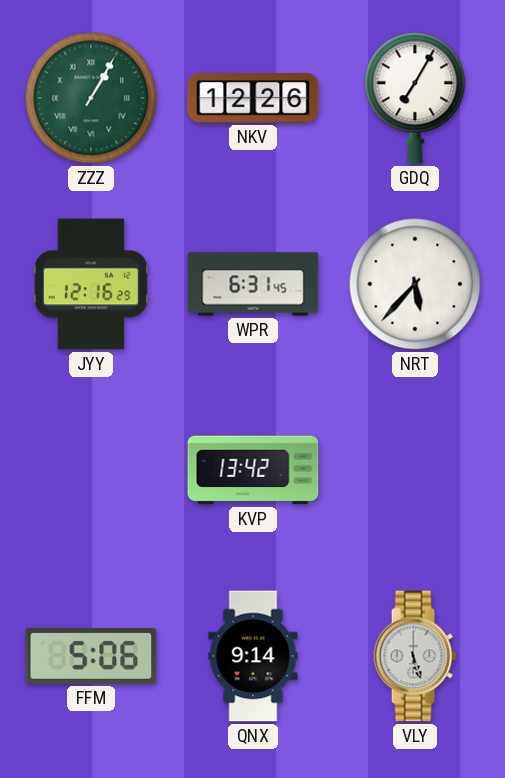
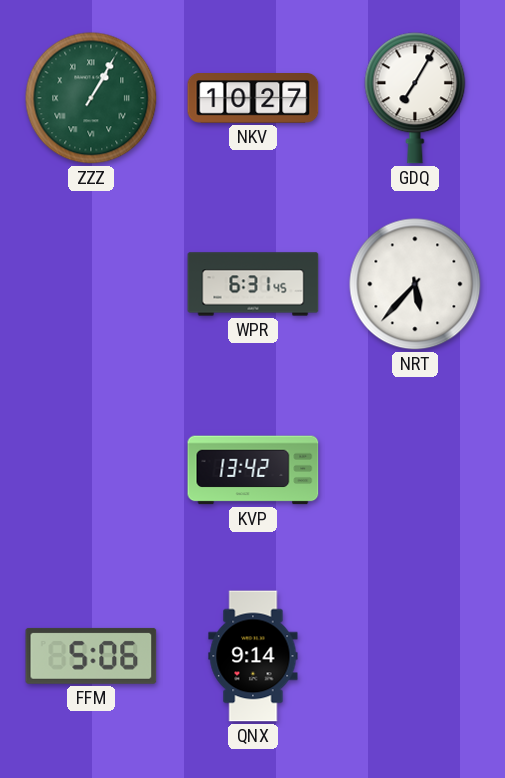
NKV: 12:26 -> 10:27
JYY: 12:16 -> none
VLY: 5:27 -> none
